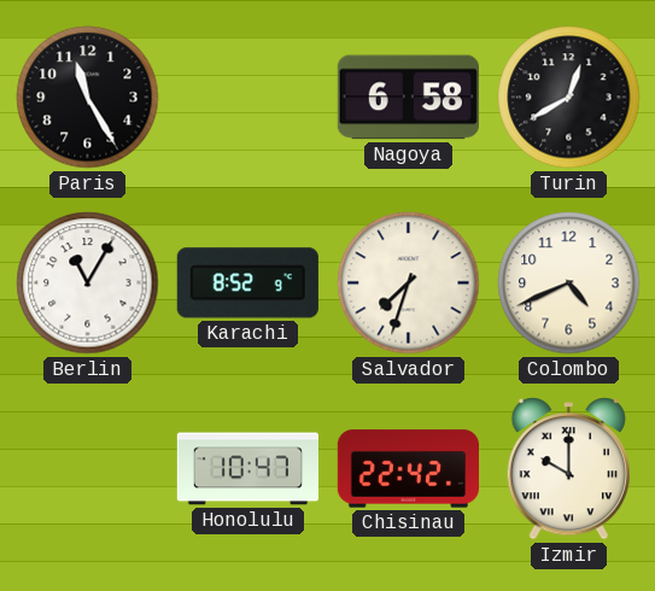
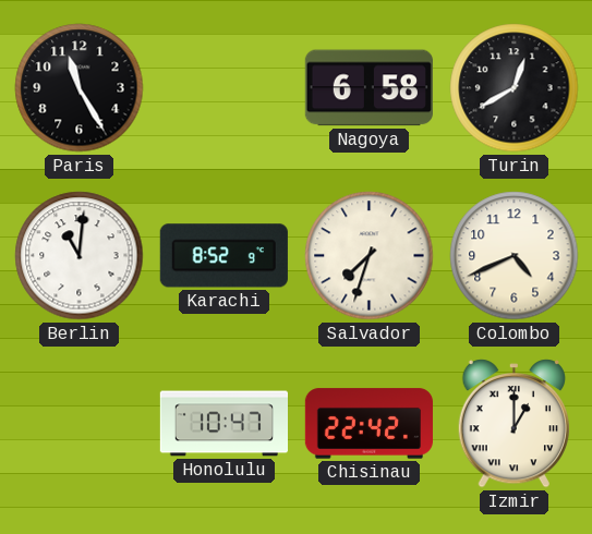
Berlin: 11:05 -> 11:01
Izmir: 10:00 -> 1:00
